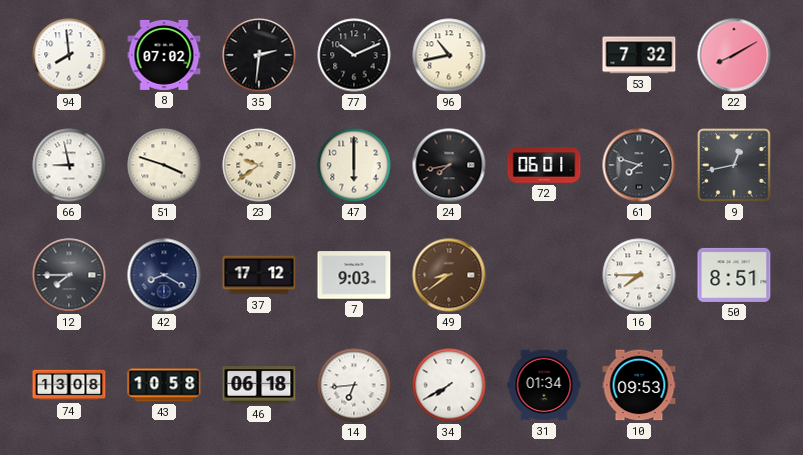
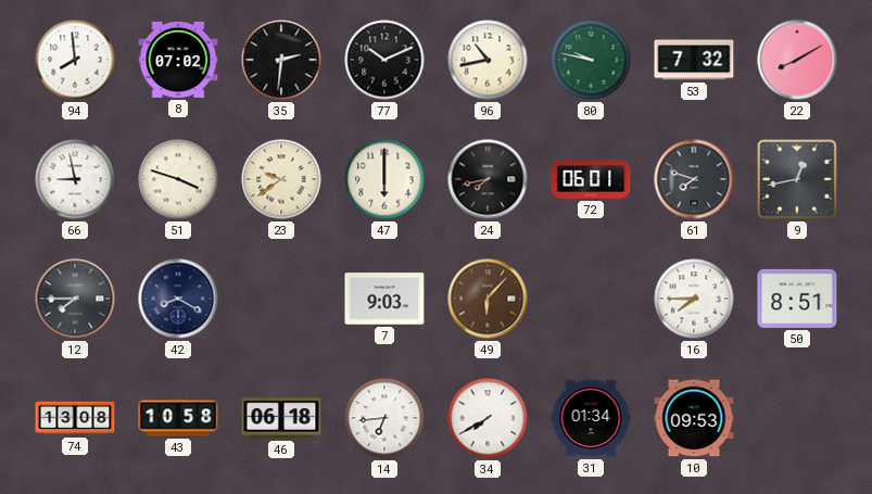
80: none -> 9:47
37: 17:12 -> none
49: 8:39 -> 6:07
